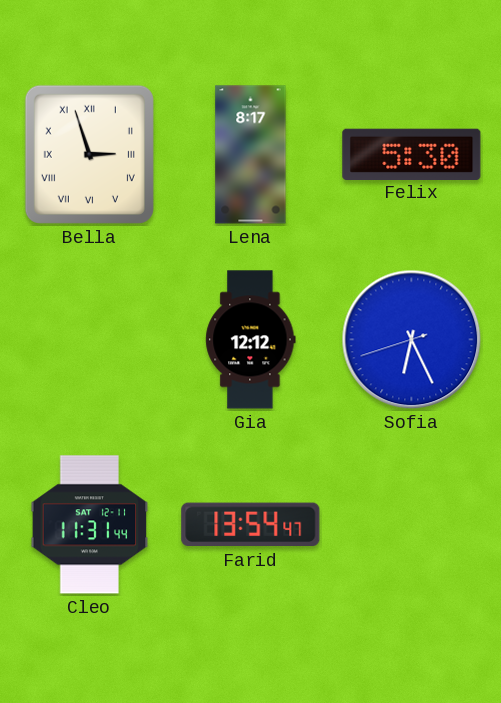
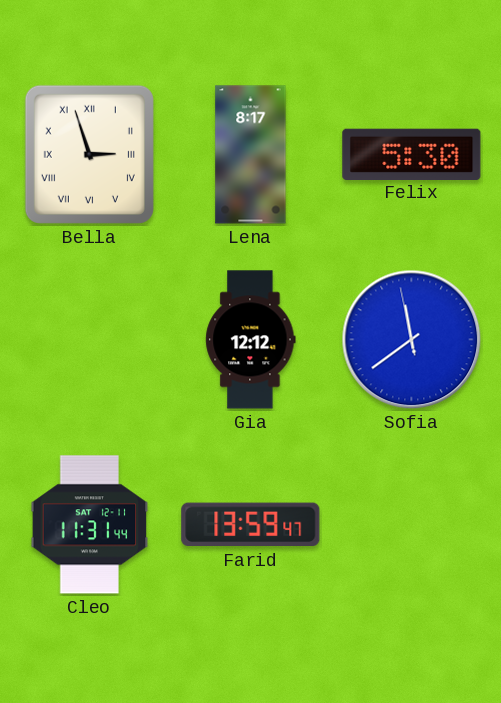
Sofia: 6:25 -> 11:38
Farid: 13:54 -> 13:59
